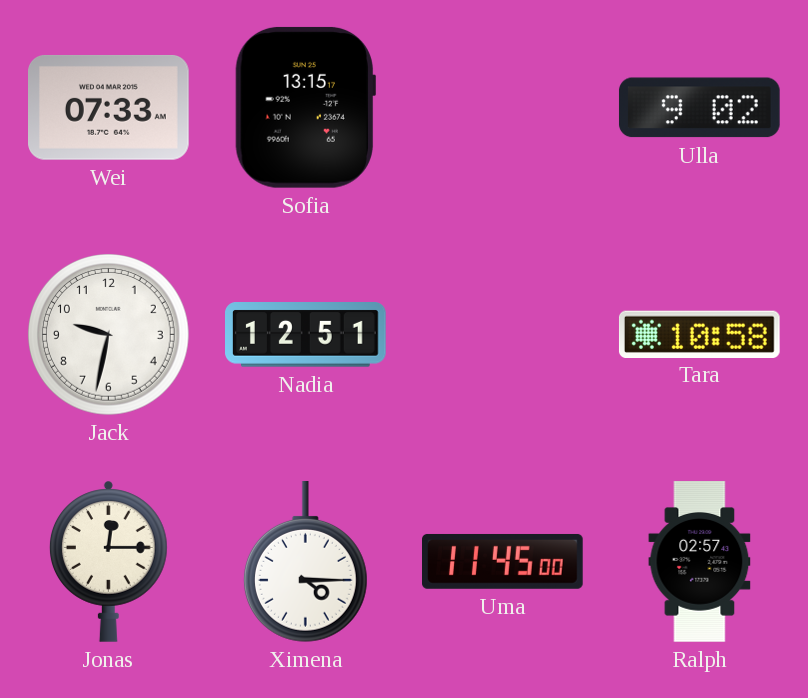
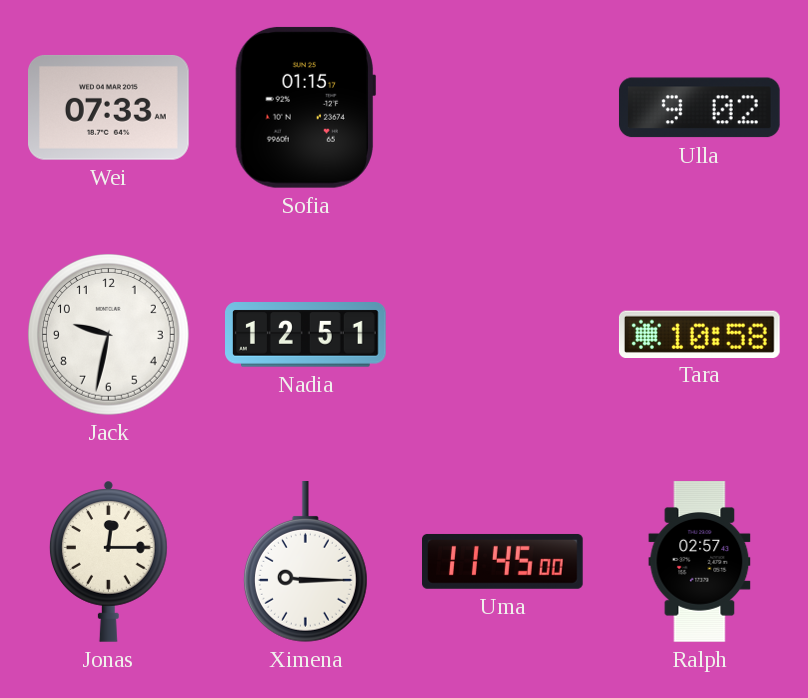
Sofia: 13:15 -> 01:15
Ximena: 4:15 -> 9:15
